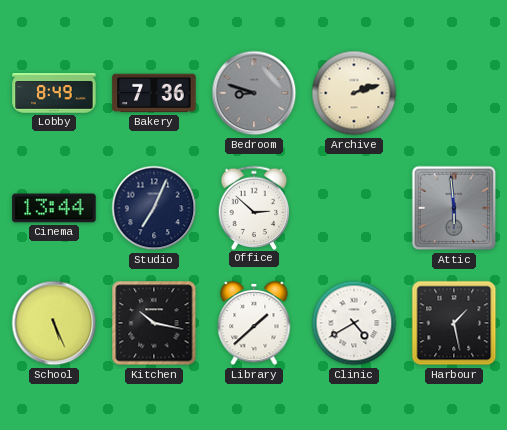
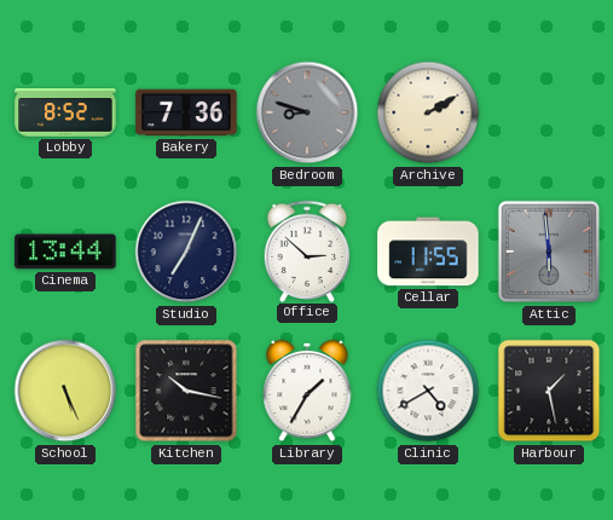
Lobby: 8:49 -> 8:52
Archive: 2:12 -> 2:10
Cellar: none -> 11:55
Library: 1:38 -> 1:35
